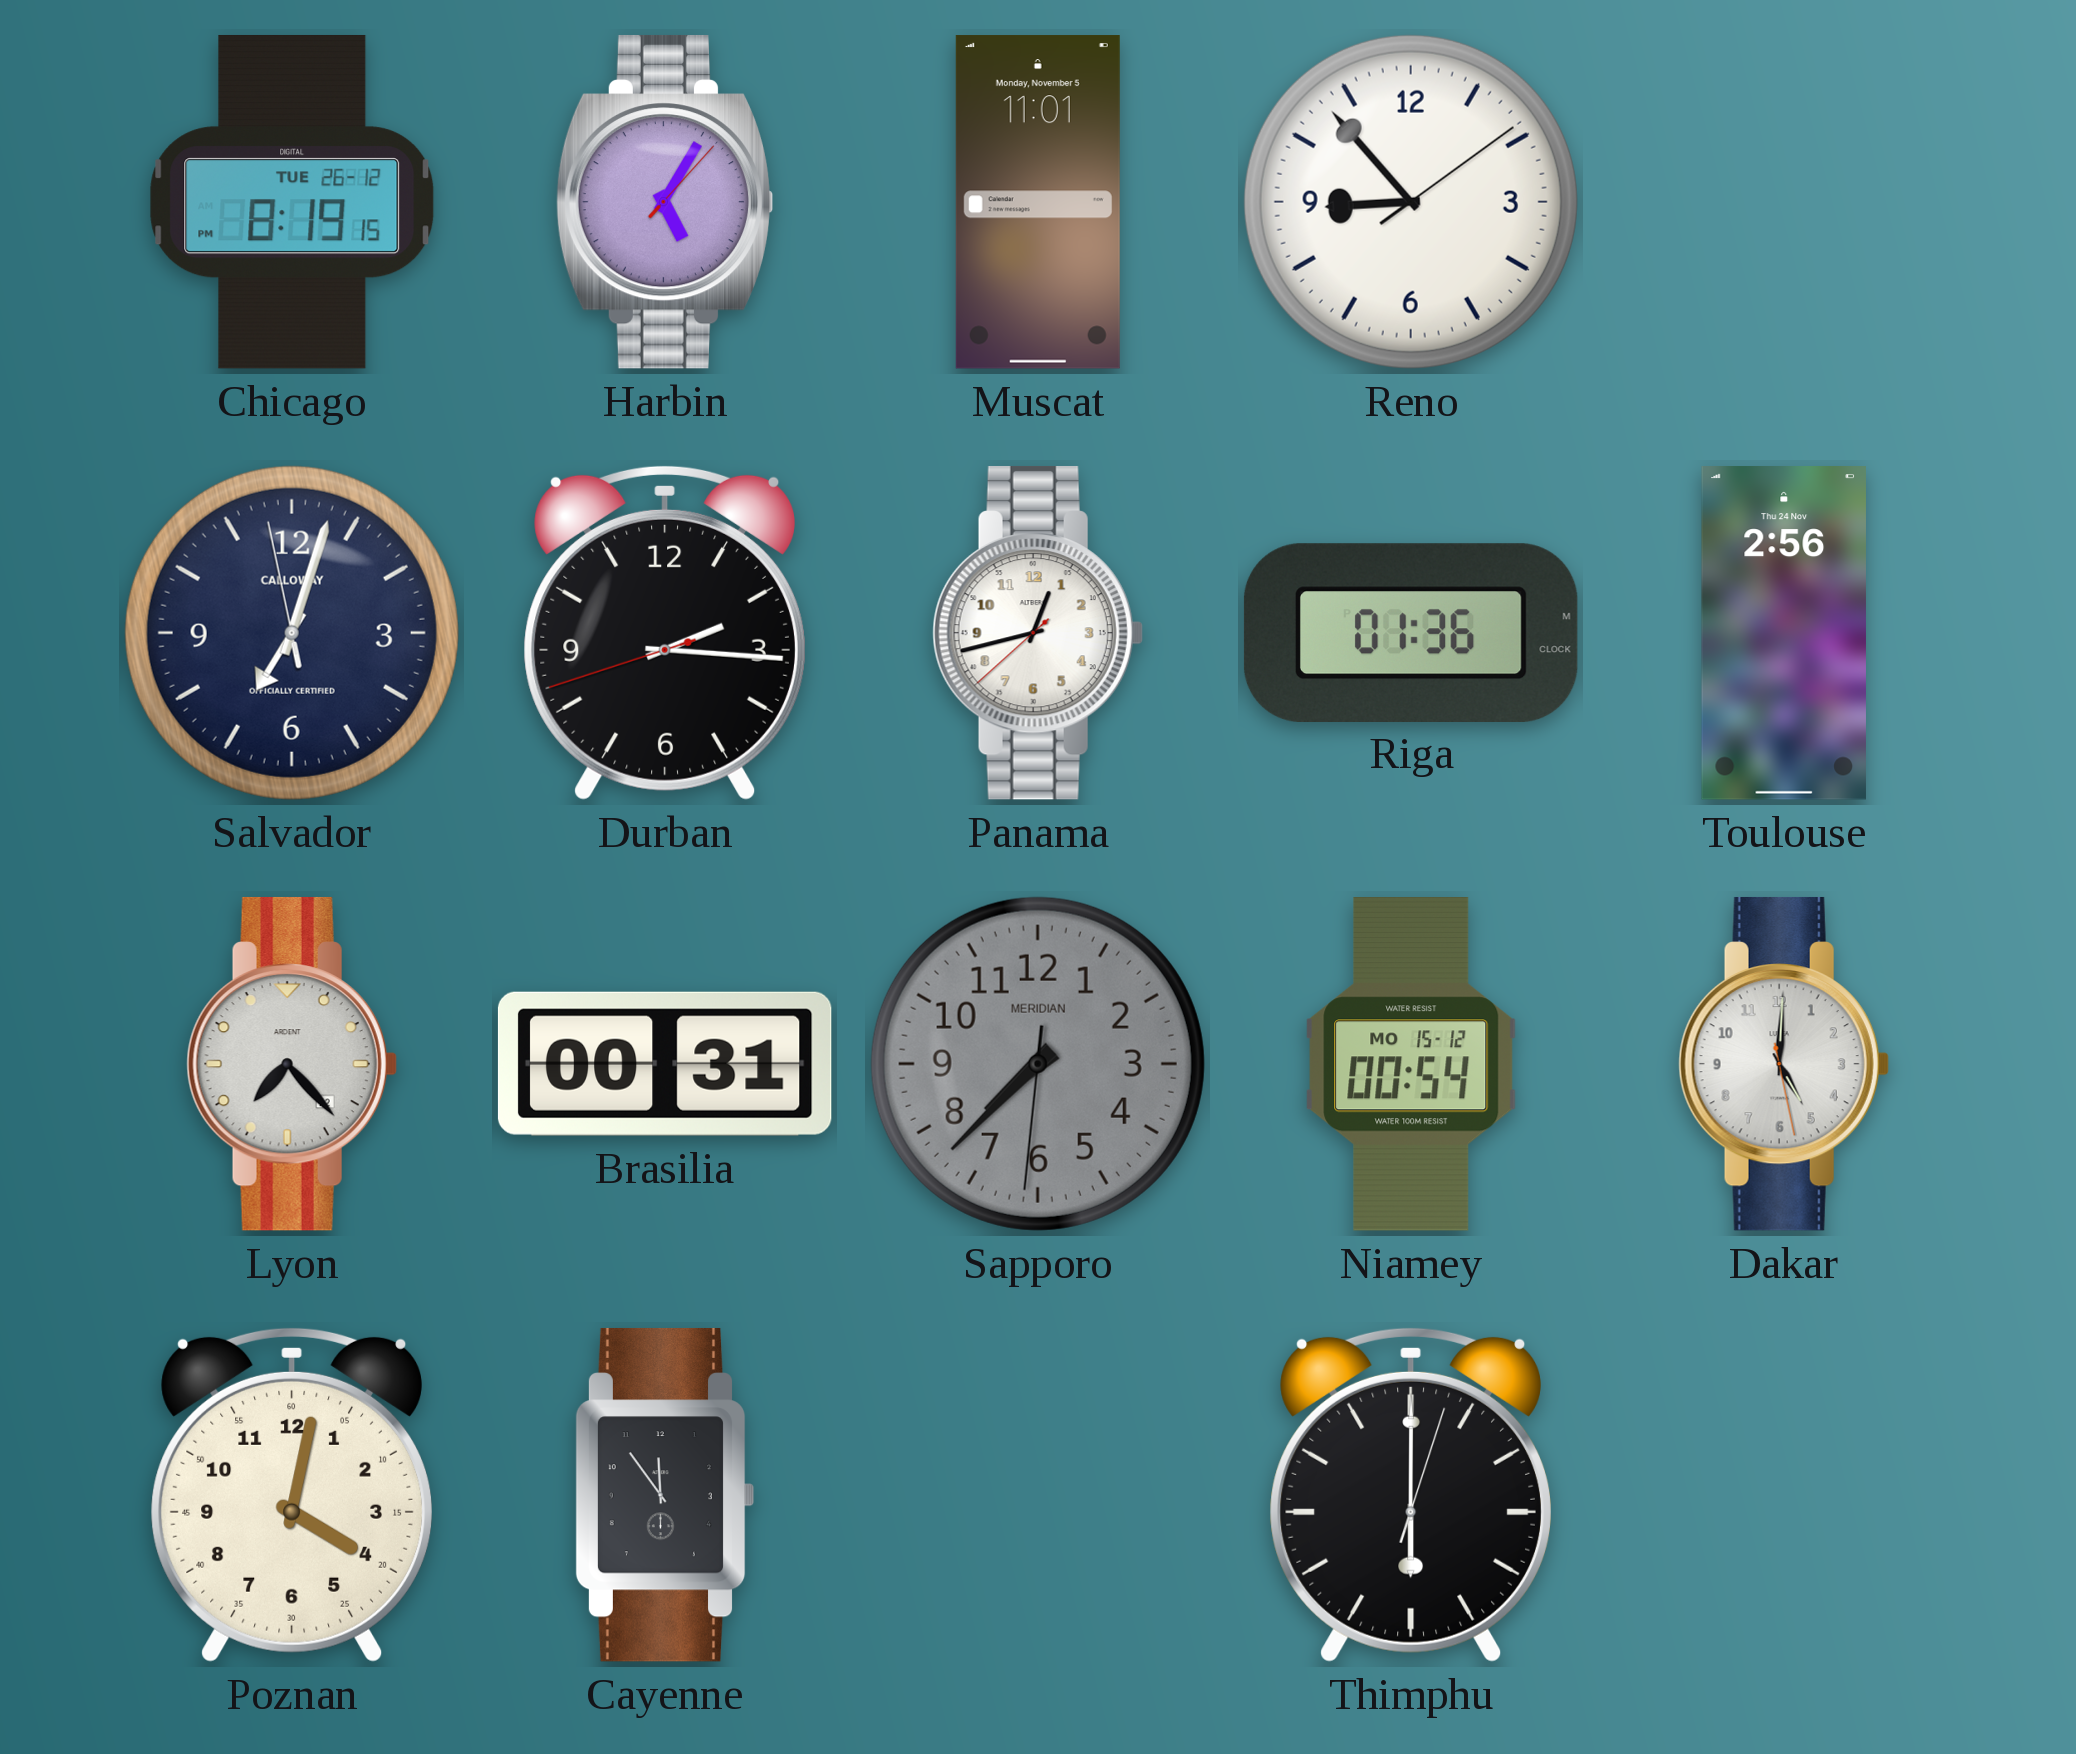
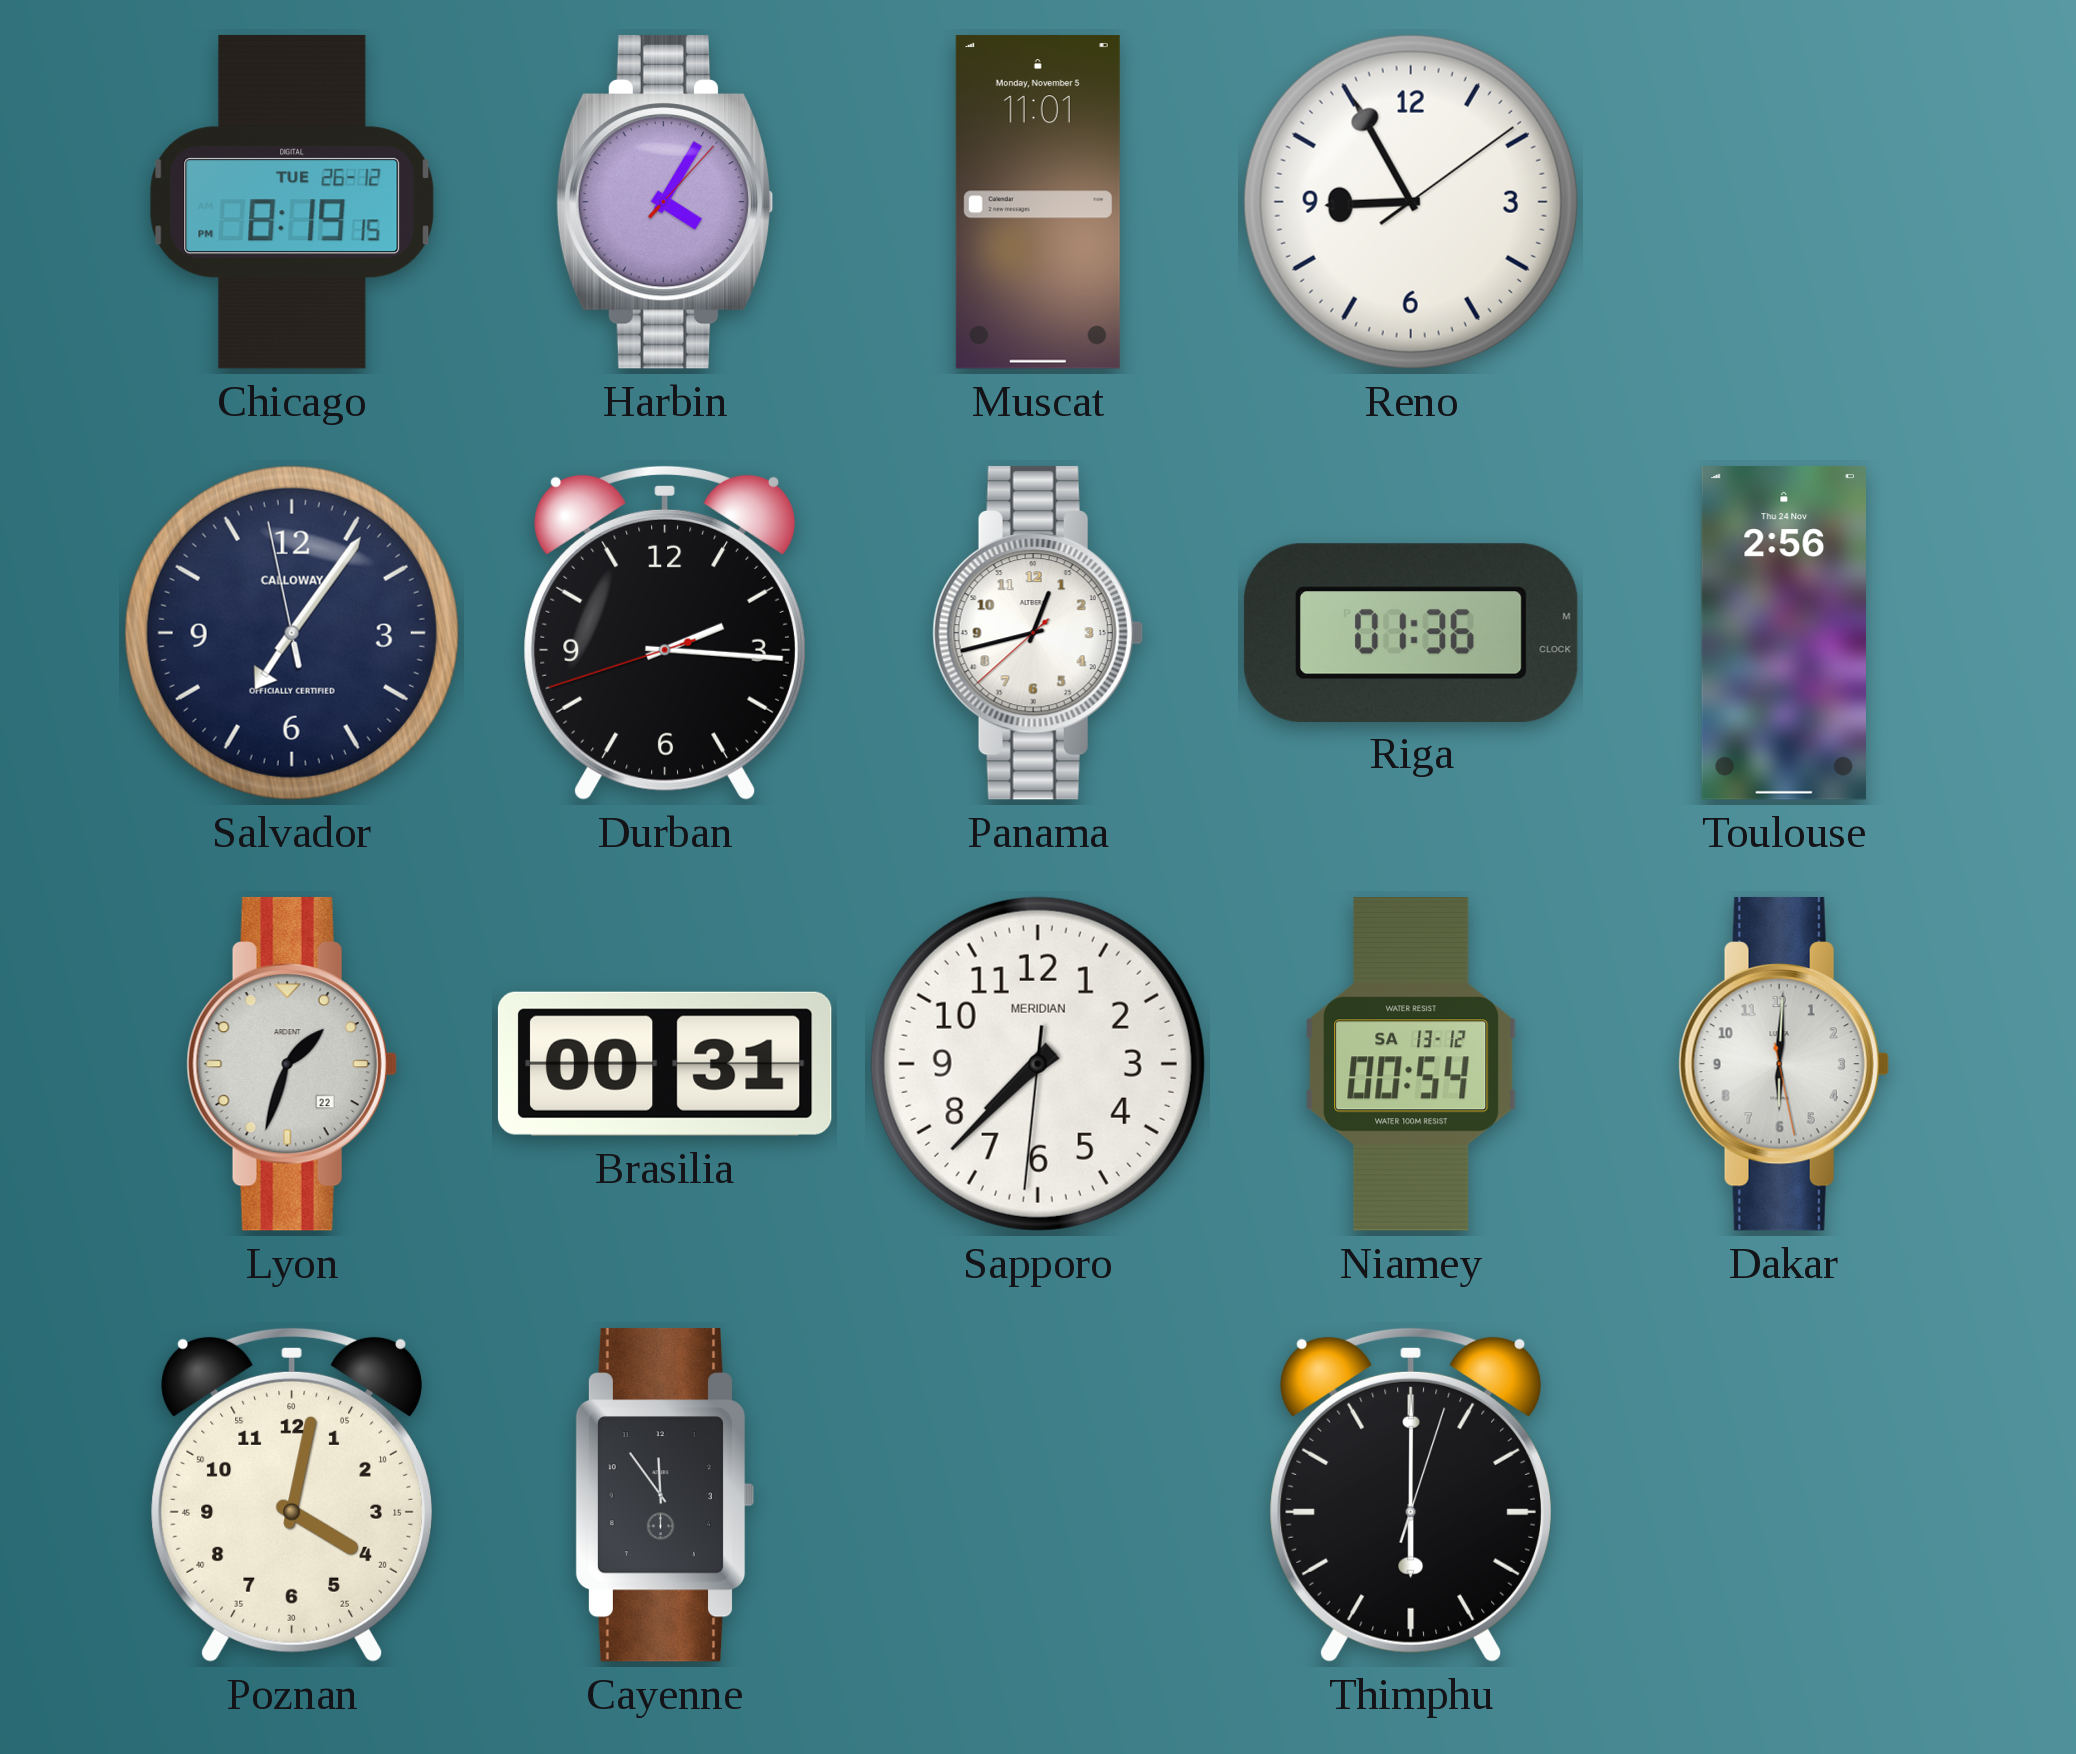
Harbin: 5:05 -> 4:05
Reno: 8:53 -> 8:55
Salvador: 7:02 -> 7:05
Lyon: 7:23 -> 1:33
Sapporo dial: grey -> white
Niamey date: MO 15-12 -> SA 13-12
Dakar: 5:00 -> 6:00
